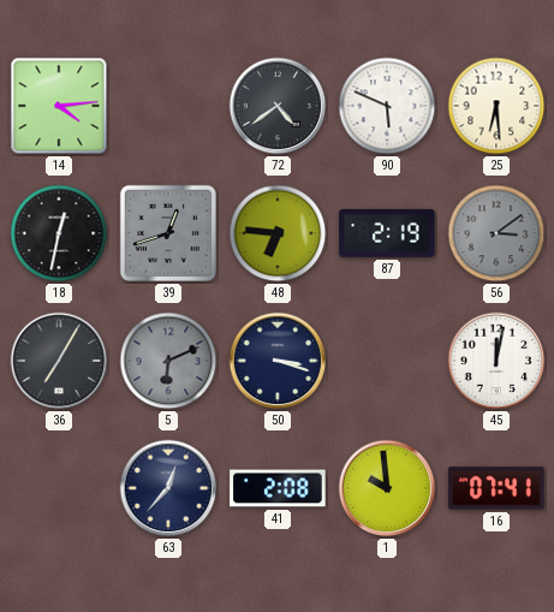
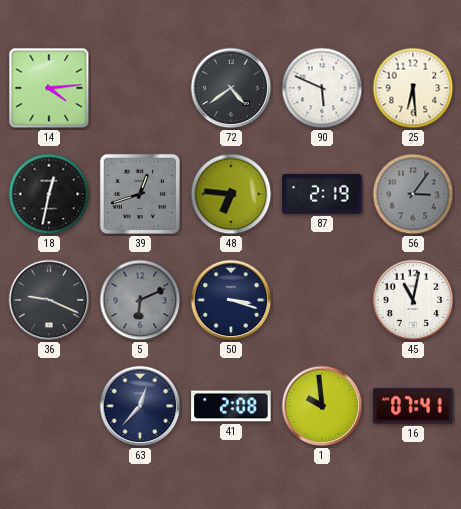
56: 3:09 -> 3:06
36: 7:05 -> 9:19
45: 12:02 -> 11:02
